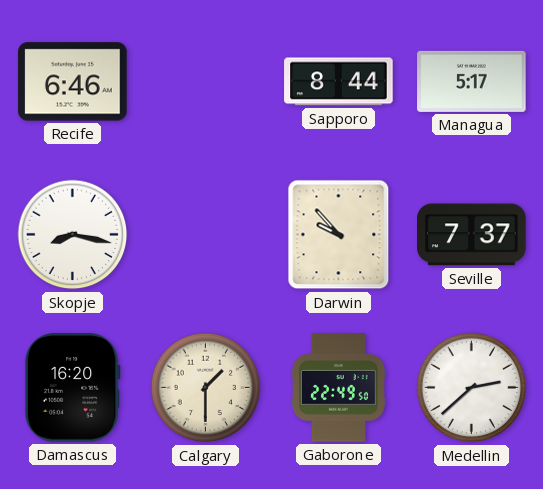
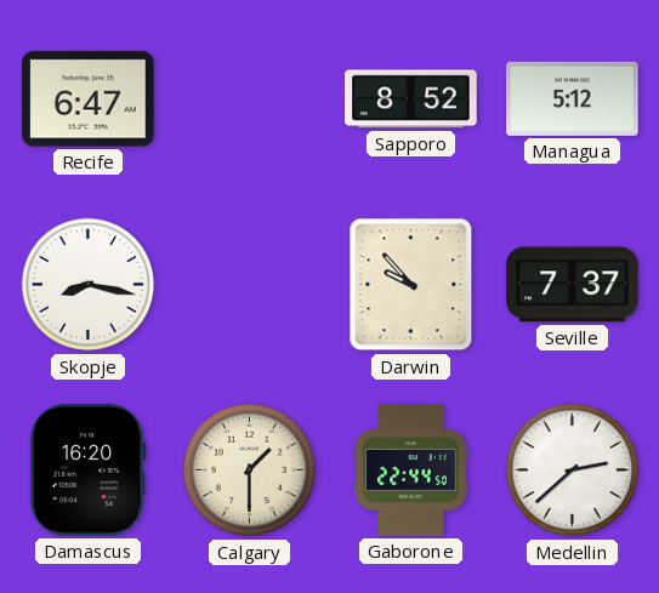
Recife: 6:46 -> 6:47
Sapporo: 8:44 -> 8:52
Managua: 5:17 -> 5:12
Gaborone: 22:49 -> 22:44
